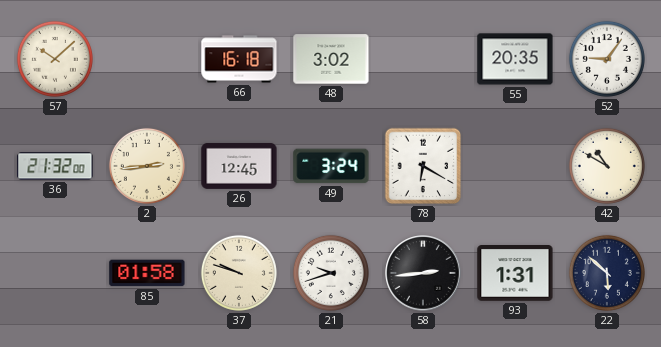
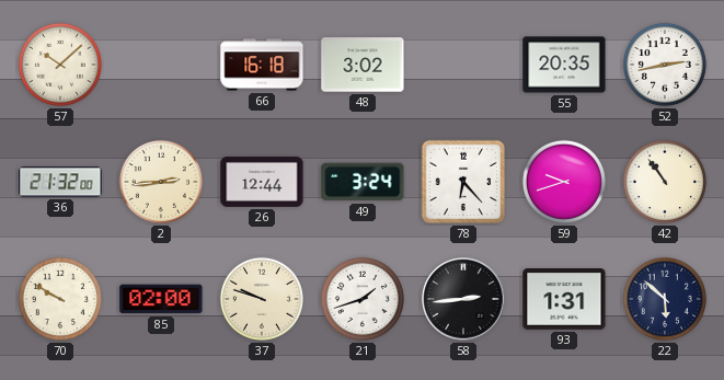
52: 9:06 -> 2:43
26: 12:45 -> 12:44
78: 6:20 -> 6:23
59: none -> 9:42
42: 10:50 -> 10:54
70: none -> 9:50
85: 01:58 -> 02:00
21: 9:42 -> 1:42
